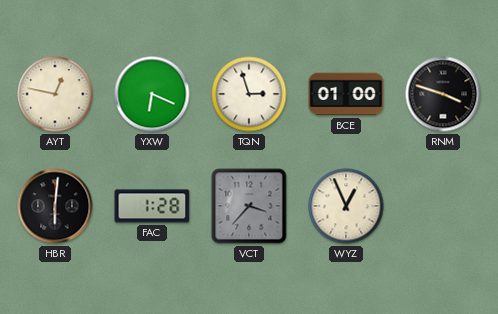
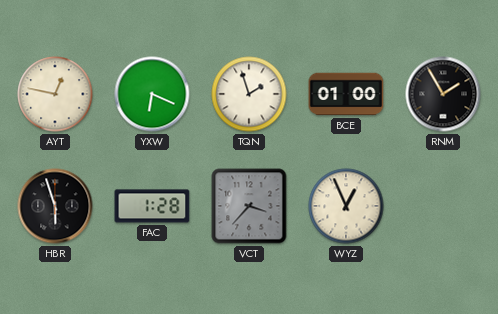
TQN: 2:57 -> 1:57
RNM: 3:48 -> 1:55
HBR: 6:01 -> 5:57
